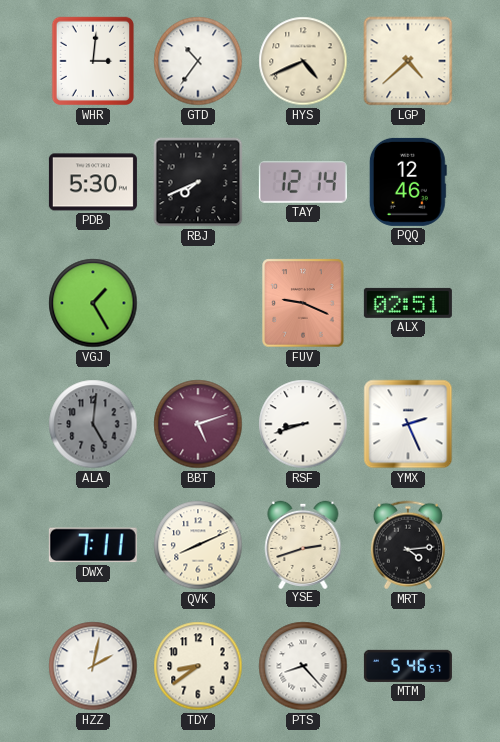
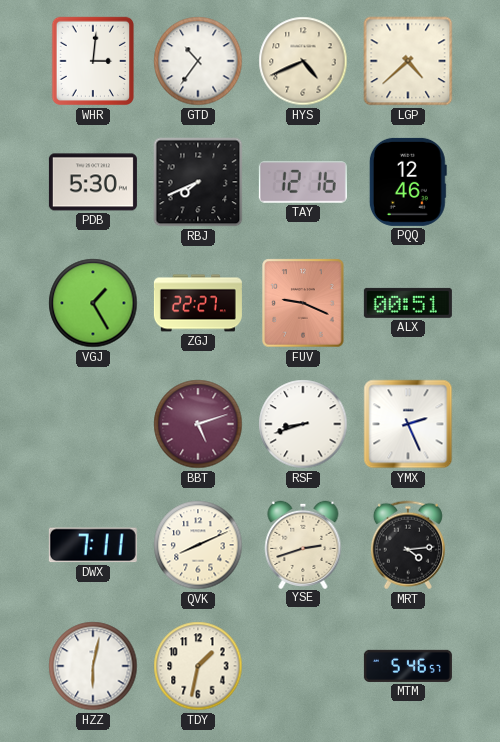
TAY: 12:14 -> 12:16
ZGJ: none -> 22:27
ALX: 02:51 -> 00:51
ALA: 5:01 -> none
HZZ: 2:02 -> 6:02
TDY: 8:39 -> 1:32
PTS: 8:23 -> none
